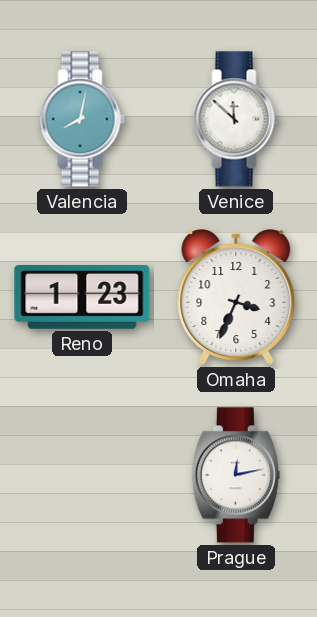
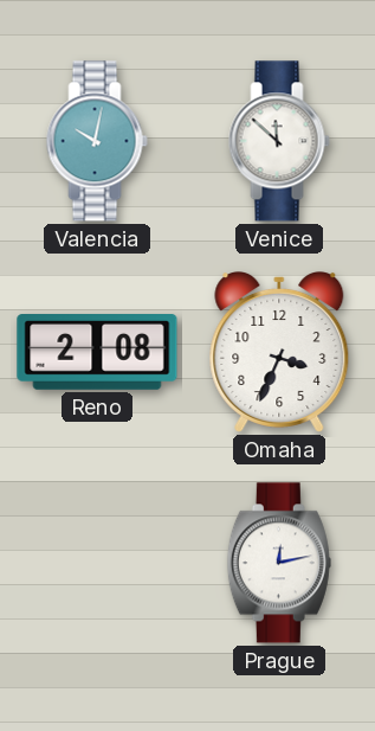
Valencia: 8:02 -> 10:02
Reno: 1:23 -> 2:08
